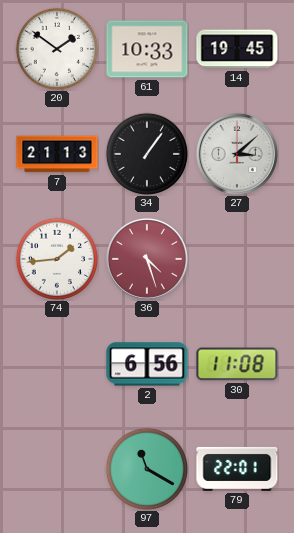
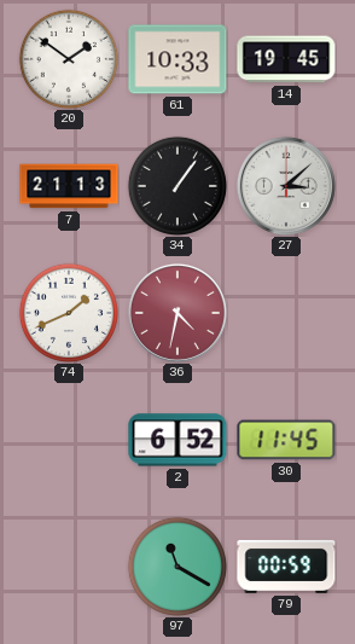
74: 1:44 -> 1:41
36: 4:27 -> 4:32
2: 6:56 -> 6:52
30: 11:08 -> 11:45
79: 22:01 -> 00:59
